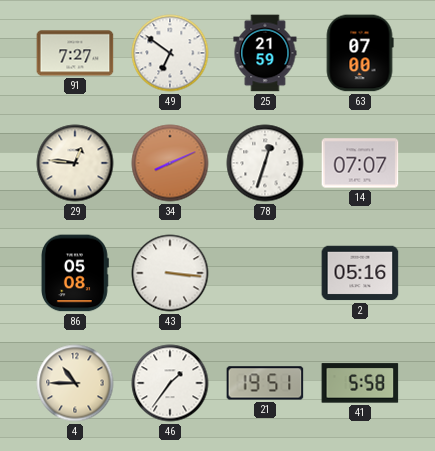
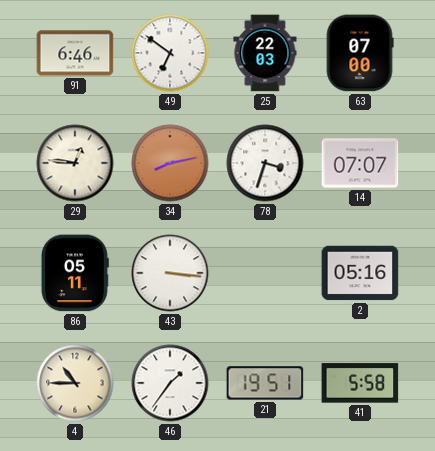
91: 7:27 -> 6:46
25: 21:59 -> 22:03
34: 8:11 -> 8:13
78: 12:33 -> 3:33
86: 05:08 -> 05:11
